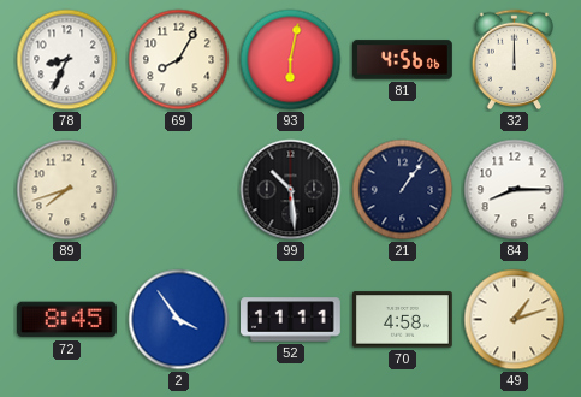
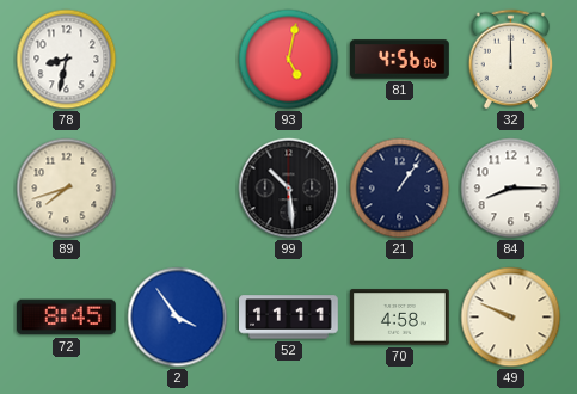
78: 8:34 -> 8:32
69: 8:05 -> none
93: 6:02 -> 5:02
49: 1:12 -> 9:49
